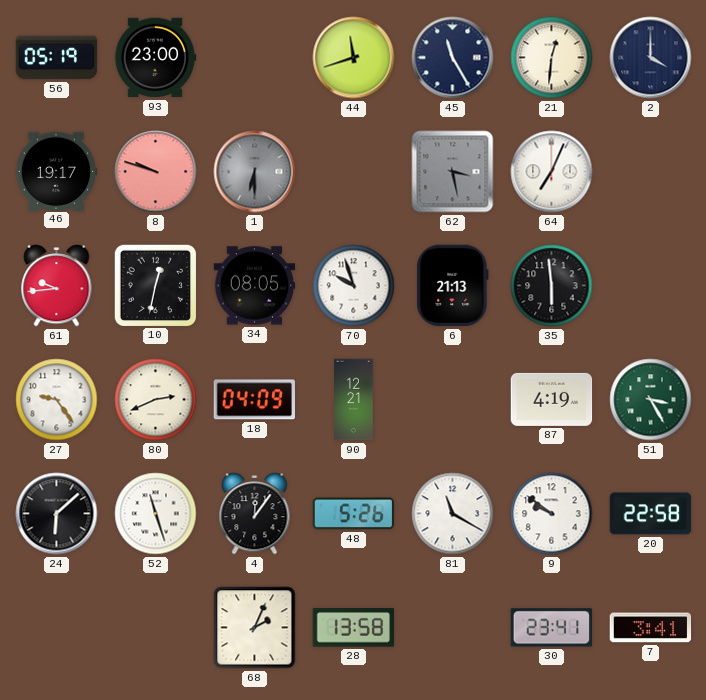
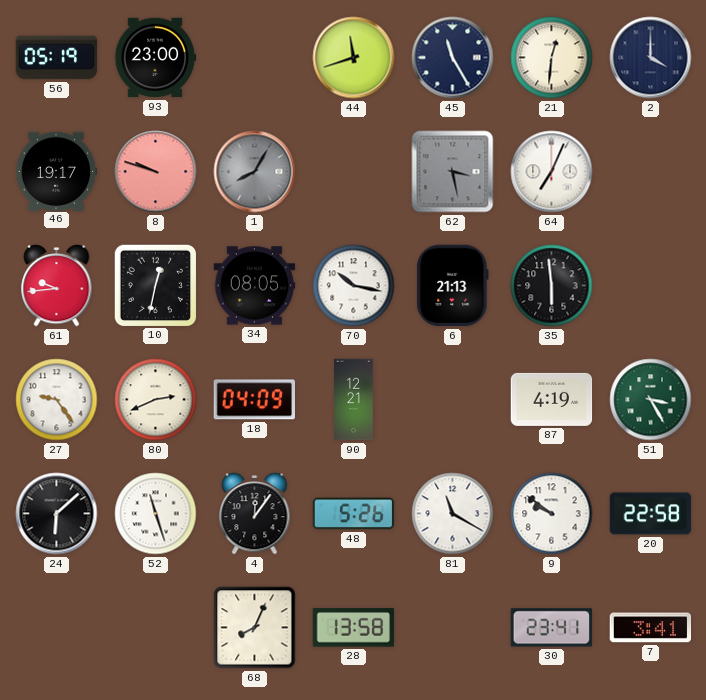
1: 6:30 -> 8:05
70: 9:57 -> 10:17
68: 2:04 -> 8:04
